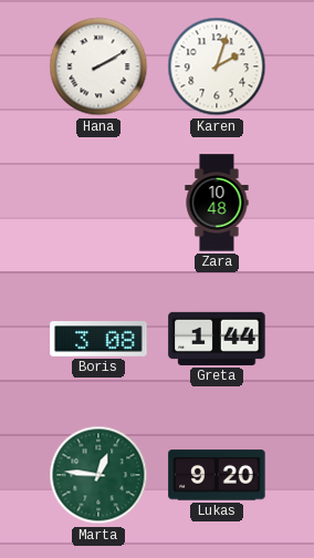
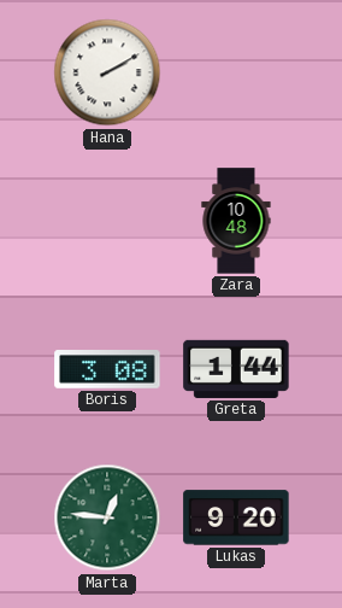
Karen: 2:03 -> none
